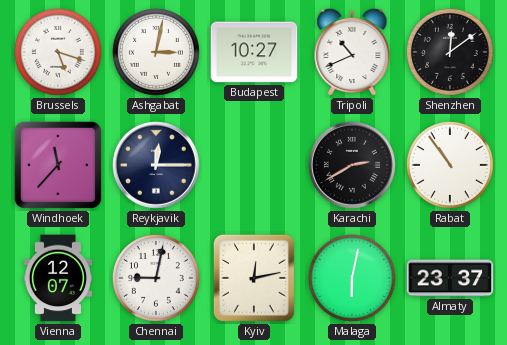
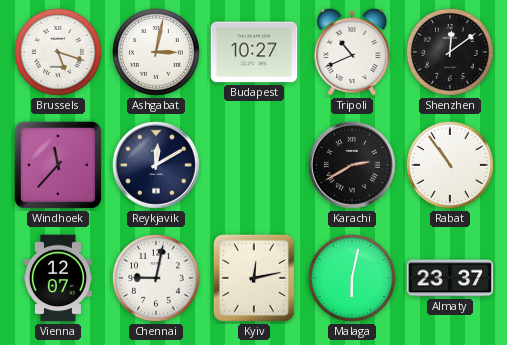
Reykjavik: 12:15 -> 12:10
